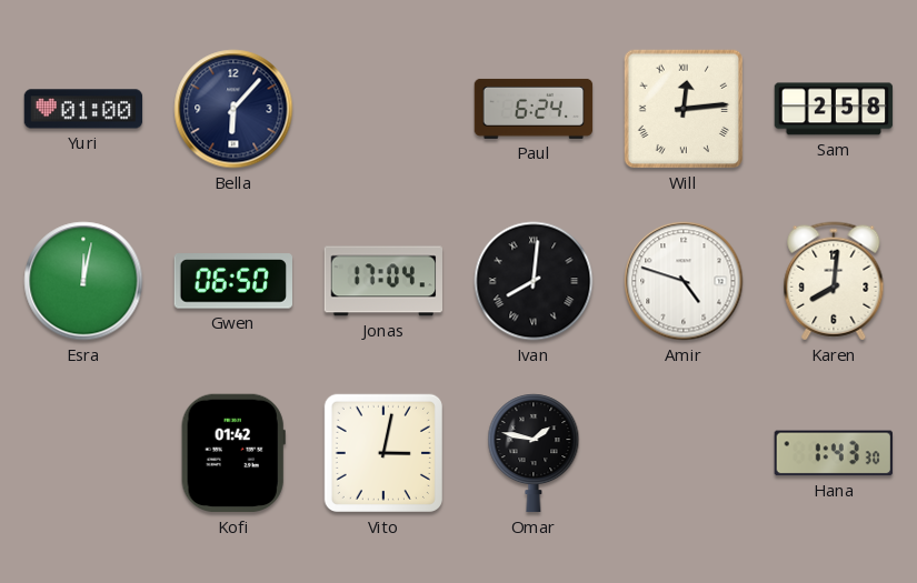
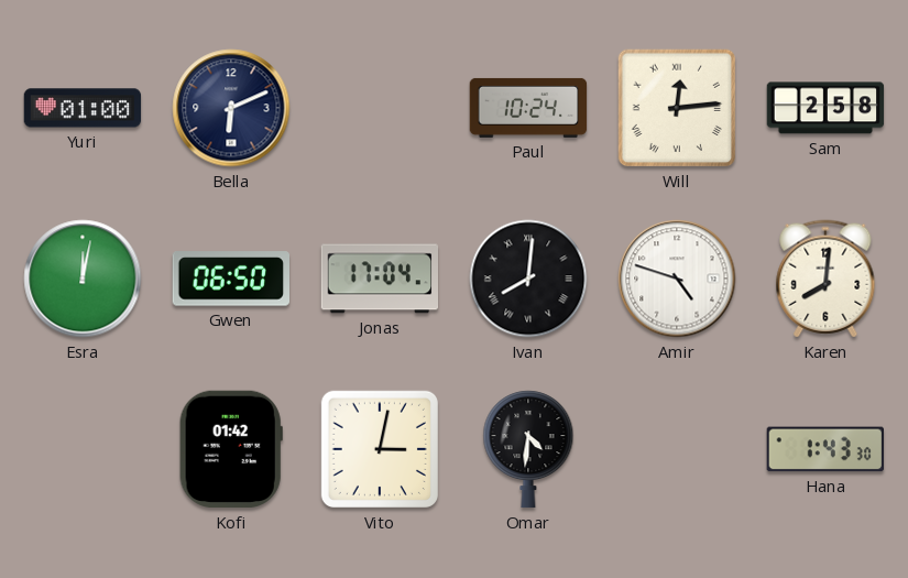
Bella: 6:07 -> 6:11
Paul: 6:24 -> 10:24
Omar: 1:47 -> 4:31
